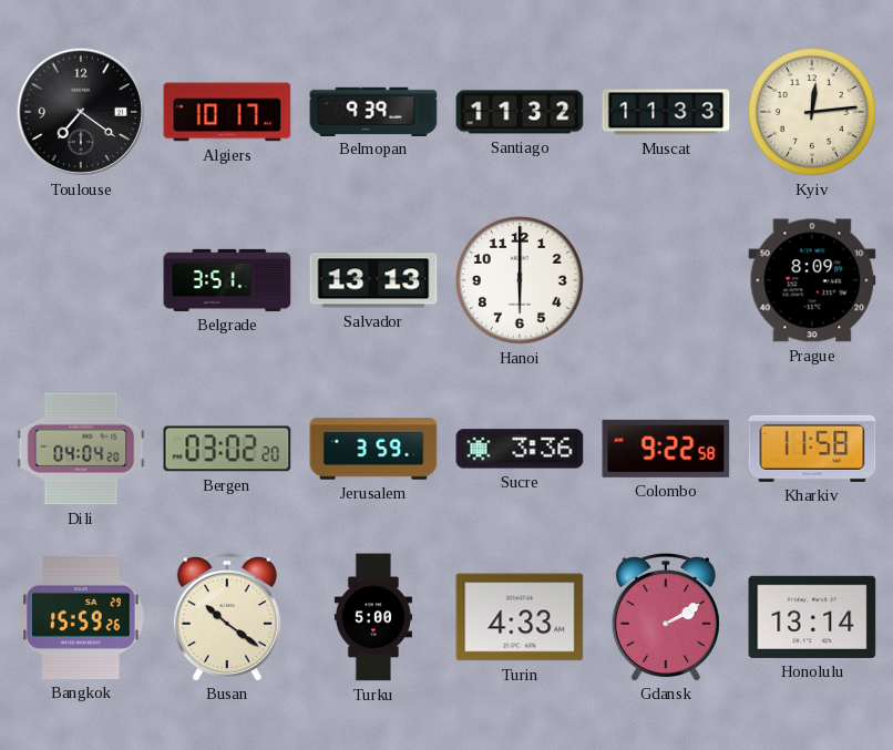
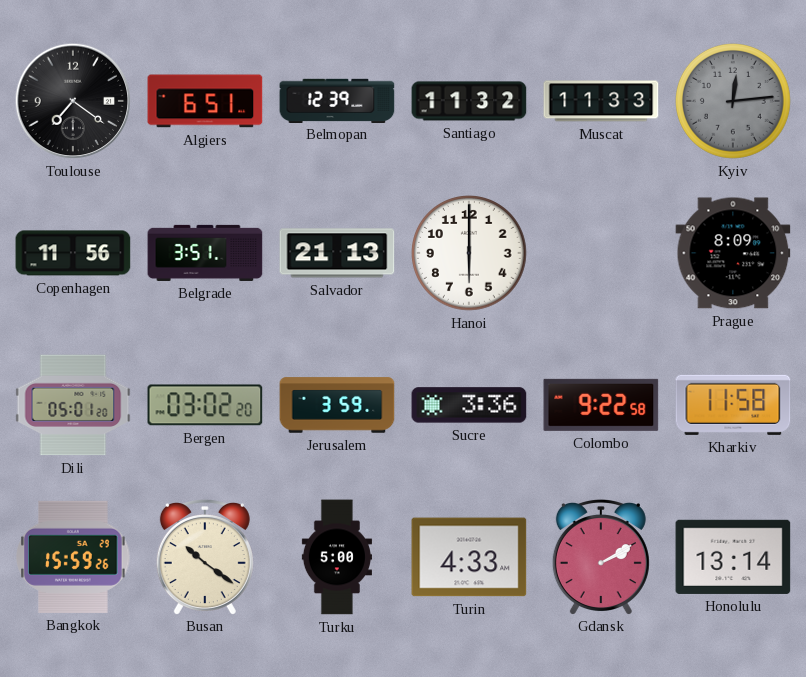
Algiers: 10:17 -> 6:51
Belmopan: 9:39 -> 12:39
Kyiv dial: cream -> grey
Copenhagen: none -> 11:56
Salvador: 13:13 -> 21:13
Dili: 04:04 -> 05:01
